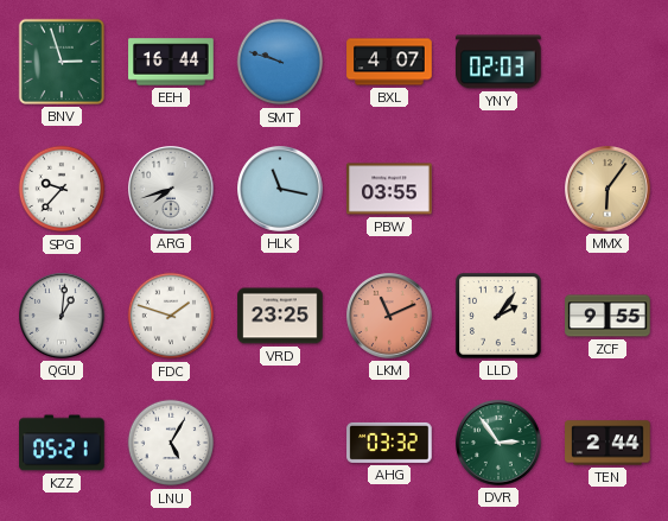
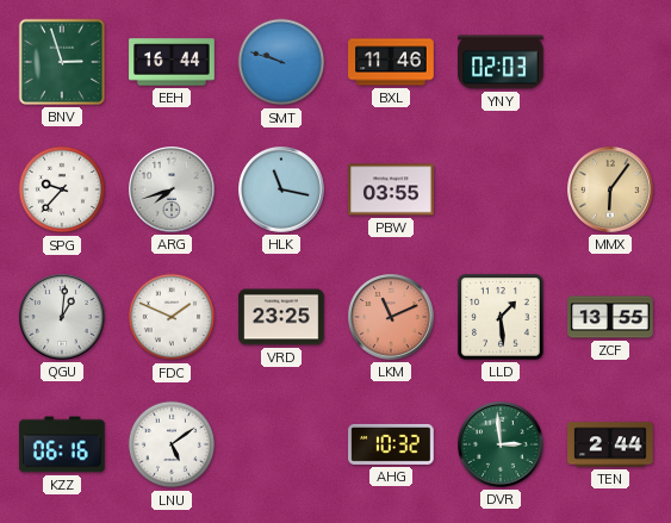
BXL: 4:07 -> 11:46
FDC: 1:48 -> 1:49
LLD: 2:06 -> 1:29
ZCF: 9:55 -> 13:55
KZZ: 05:21 -> 06:16
LNU: 5:05 -> 5:09
AHG: 03:32 -> 10:32
DVR: 2:54 -> 2:59
